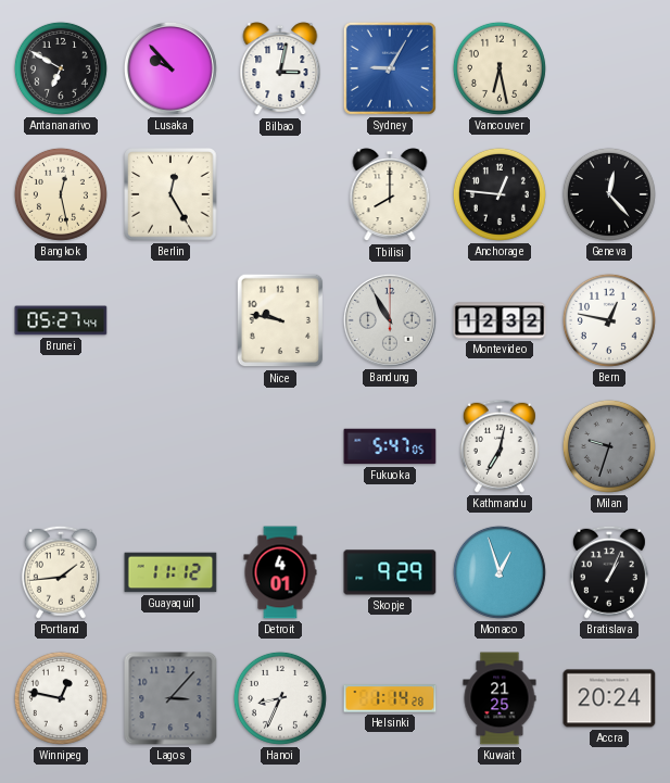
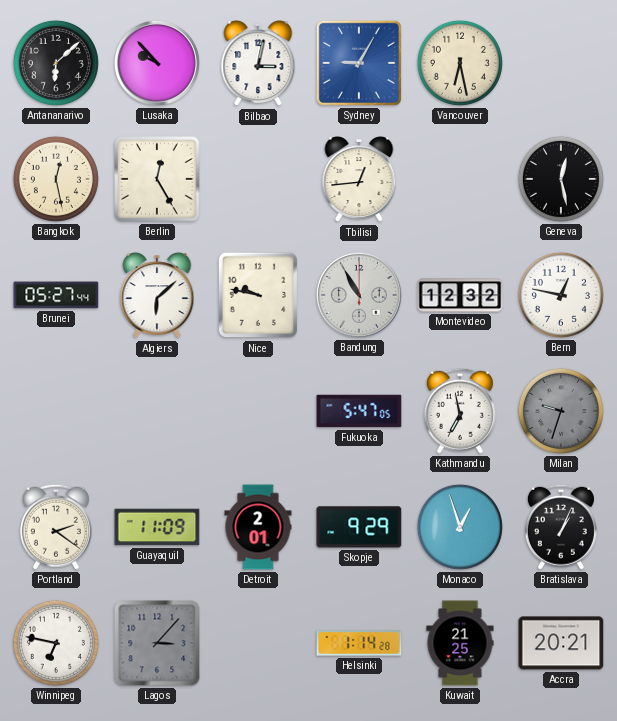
Antananarivo: 6:50 -> 6:08
Tbilisi: 8:00 -> 12:44
Anchorage: 12:46 -> none
Geneva: 12:23 -> 12:28
Algiers: none -> 6:08
Kathmandu: 7:02 -> 6:58
Portland: 1:44 -> 2:21
Guayaquil: 11:12 -> 11:09
Detroit: 4:01 -> 2:01
Winnipeg: 12:47 -> 6:47
Hanoi: 8:34 -> none
Accra: 20:24 -> 20:21
